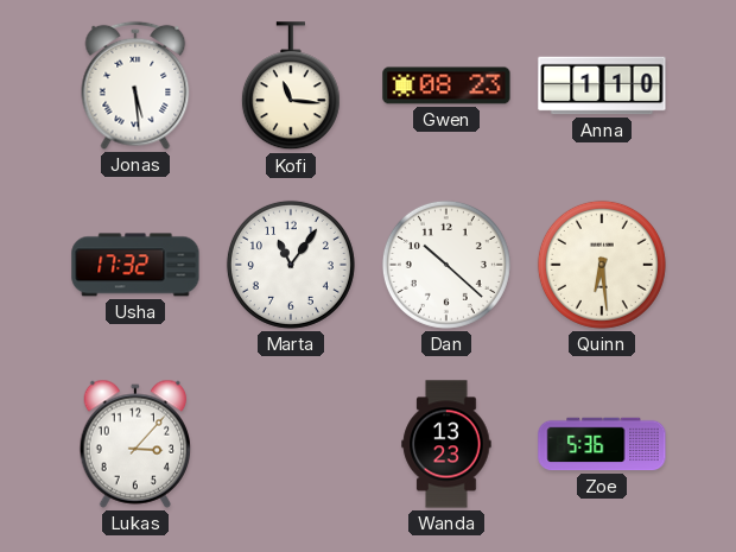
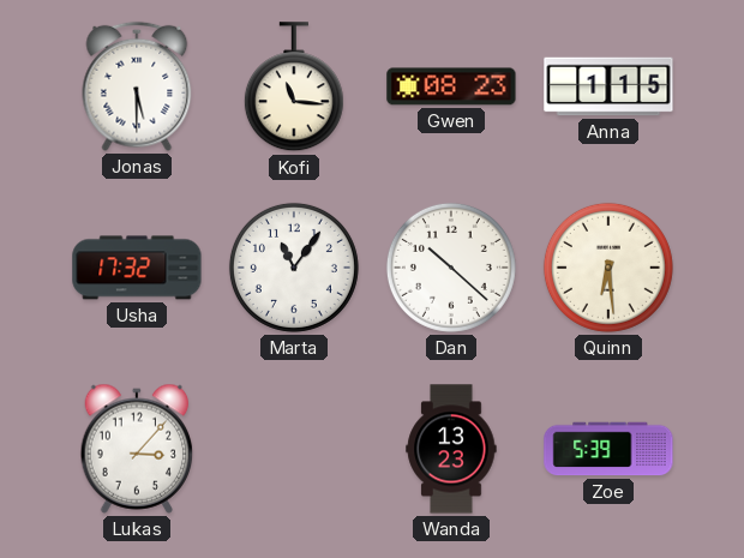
Jonas: 5:29 -> 5:30
Anna: 1:10 -> 1:15
Zoe: 5:36 -> 5:39
